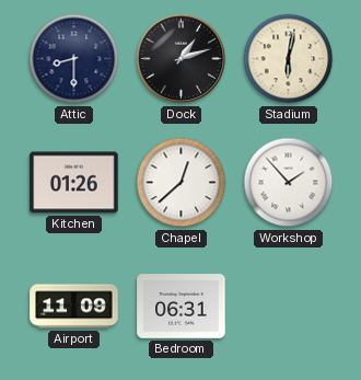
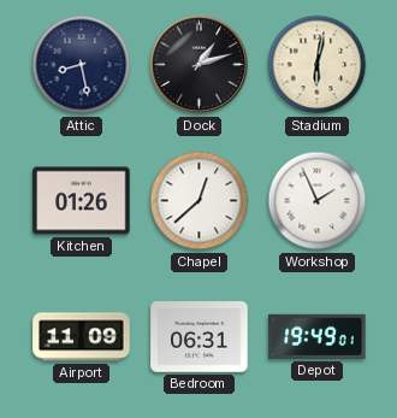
Attic: 8:30 -> 8:28
Workshop: 1:53 -> 1:56
Depot: none -> 19:49
